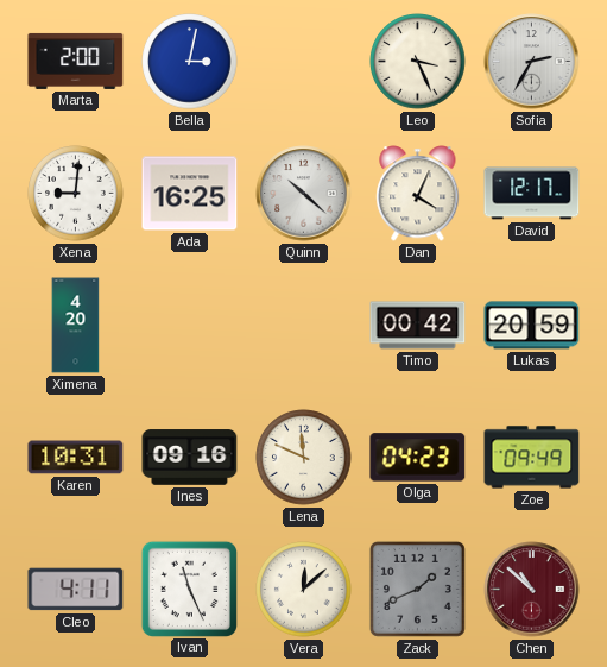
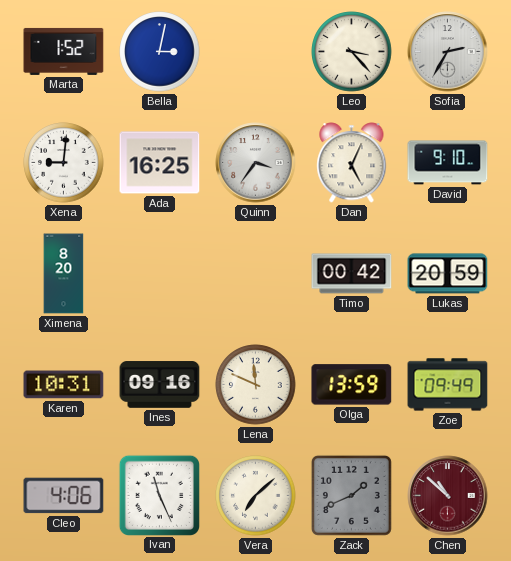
Marta: 2:00 -> 1:52
Leo: 3:26 -> 3:23
Quinn: 10:22 -> 3:36
Dan: 4:04 -> 5:04
David: 12:17 -> 9:10
Ximena: 4:20 -> 8:20
Olga: 04:23 -> 13:59
Cleo: 4:11 -> 4:06
Vera: 12:08 -> 7:08
